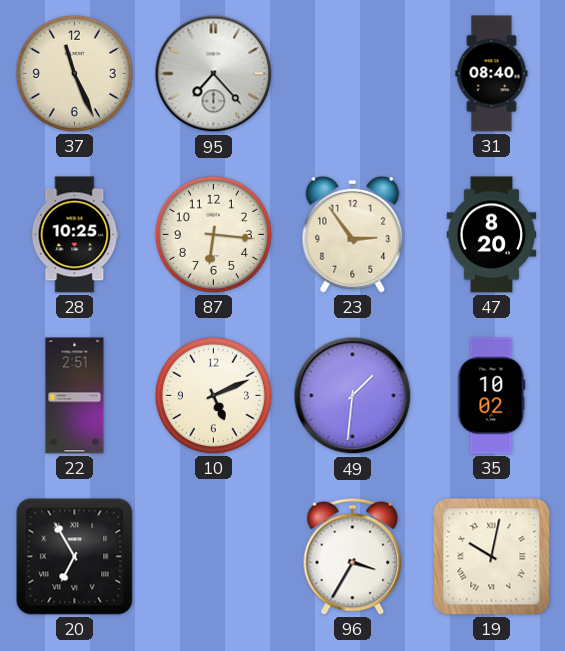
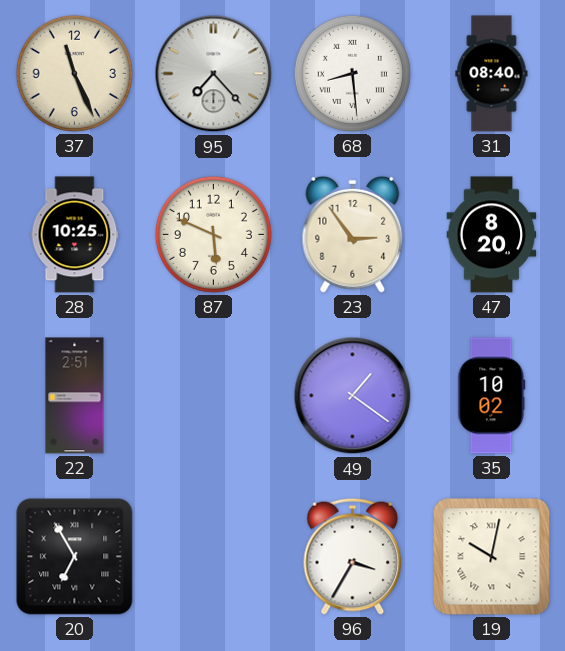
68: none -> 8:29
87: 6:16 -> 5:49
10: 5:11 -> none
49: 1:31 -> 1:21
